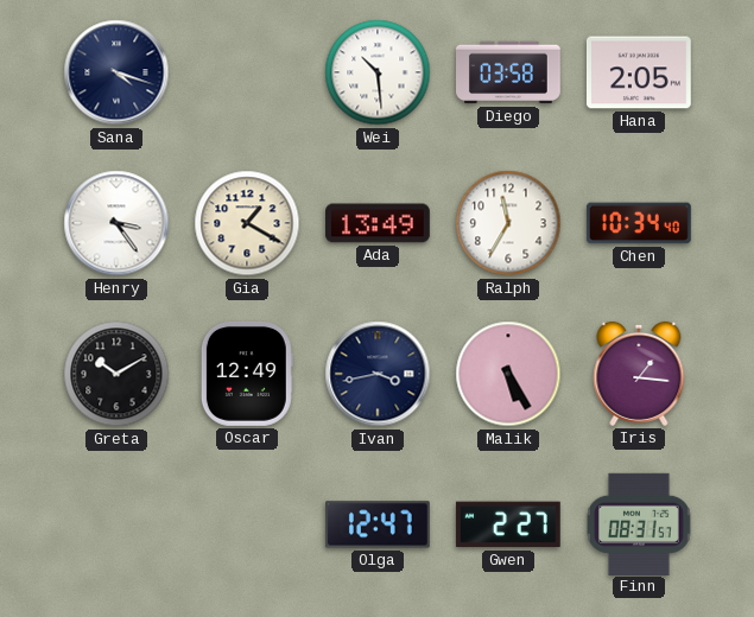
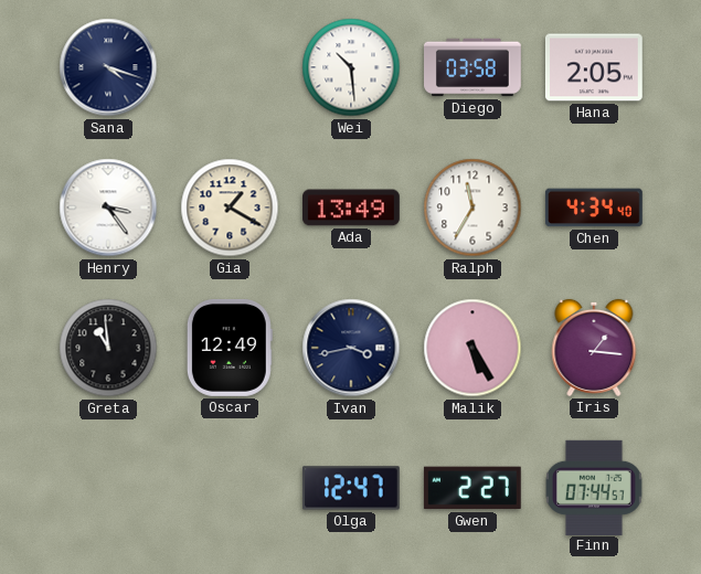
Chen: 10:34 -> 4:34
Greta: 10:10 -> 10:59
Finn: 08:31 -> 07:44
